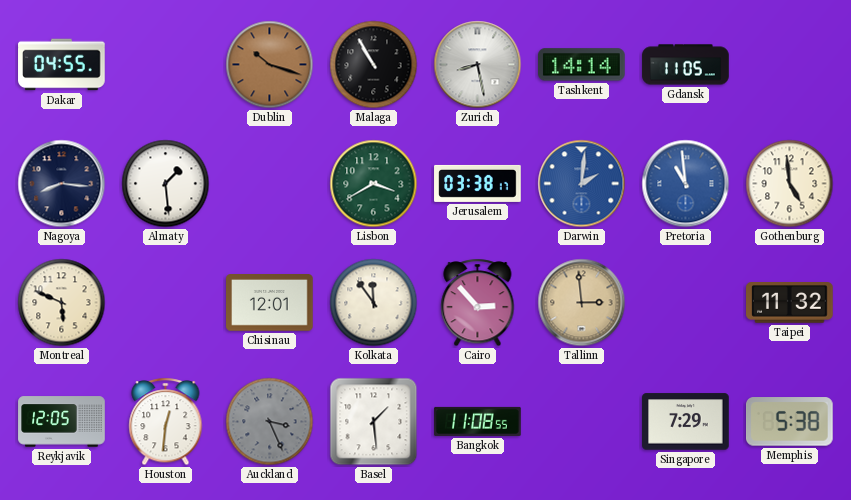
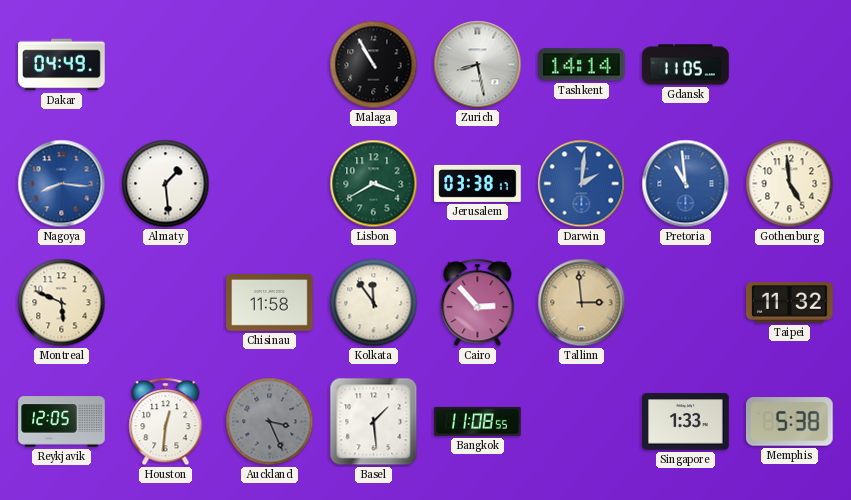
Dakar: 04:55 -> 04:49
Dublin: 10:18 -> none
Nagoya dial: navy -> blue
Chisinau: 12:01 -> 11:58
Singapore: 7:29 -> 1:33
